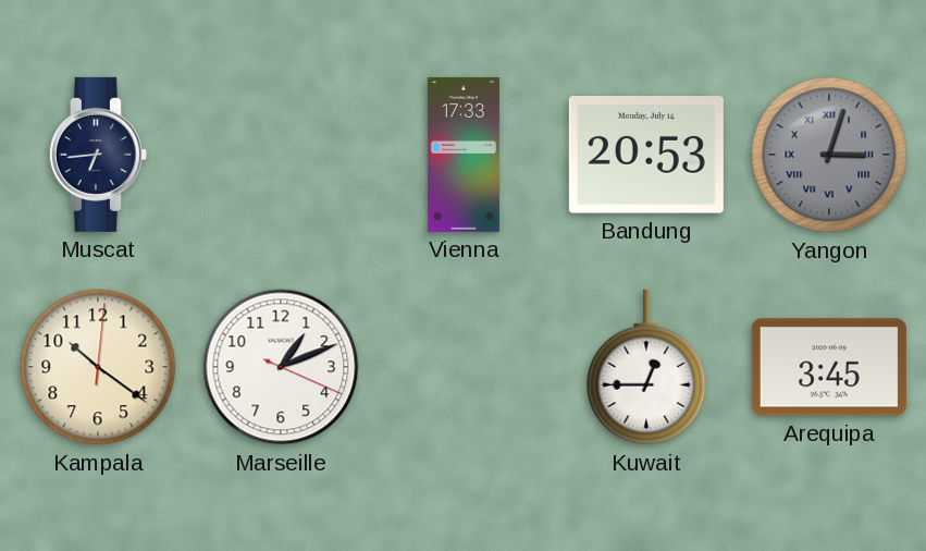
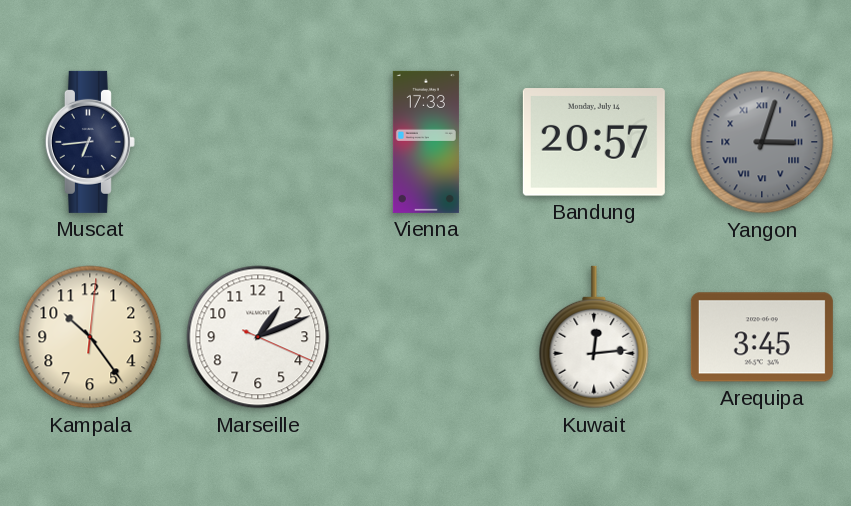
Bandung: 20:53 -> 20:57
Kampala: 10:21 -> 10:24
Kuwait: 12:45 -> 12:14
